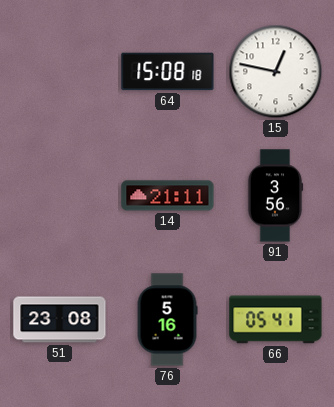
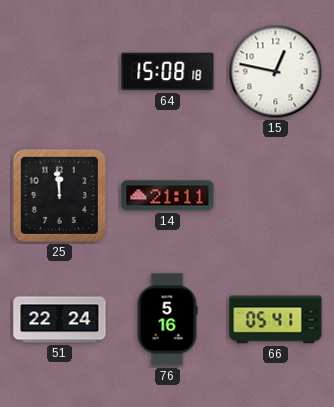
25: none -> 11:59
91: 3:56 -> none
51: 23:08 -> 22:24
